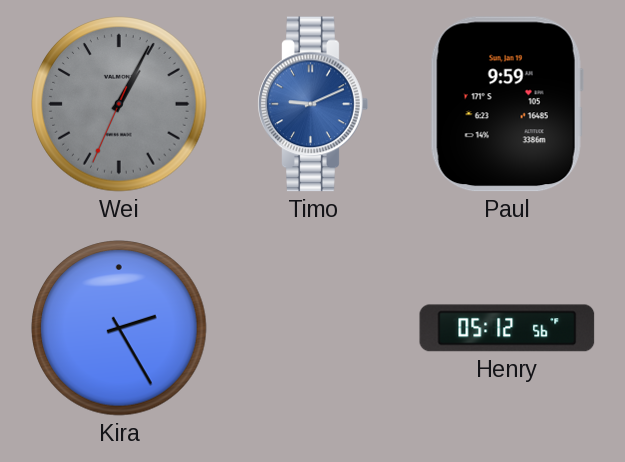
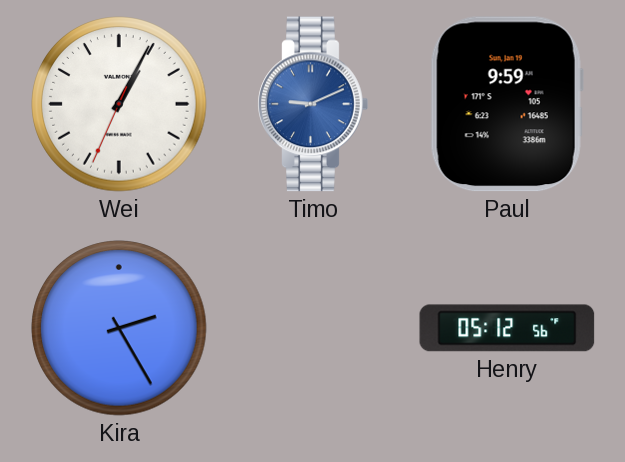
Wei dial: grey -> white
